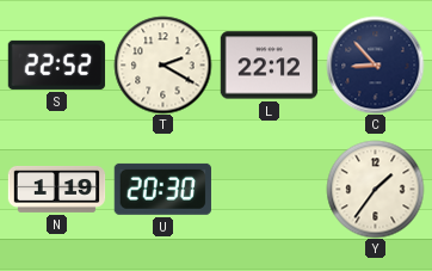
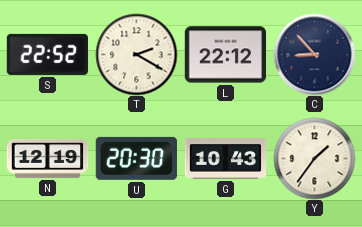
N: 1:19 -> 12:19
G: none -> 10:43
